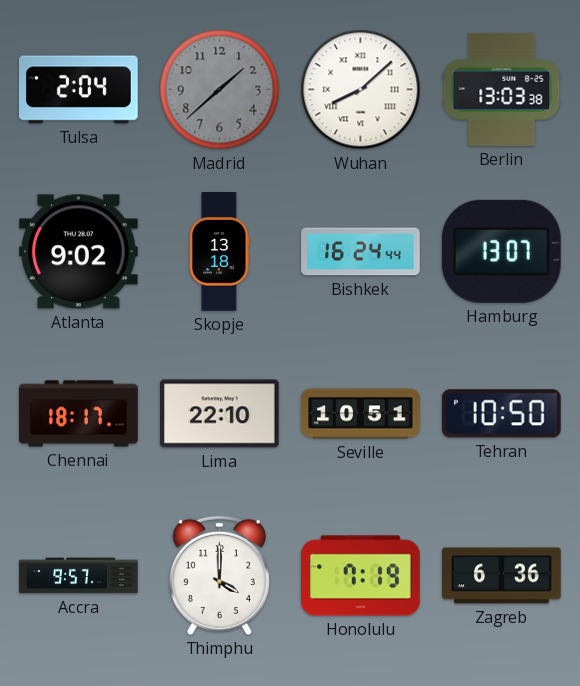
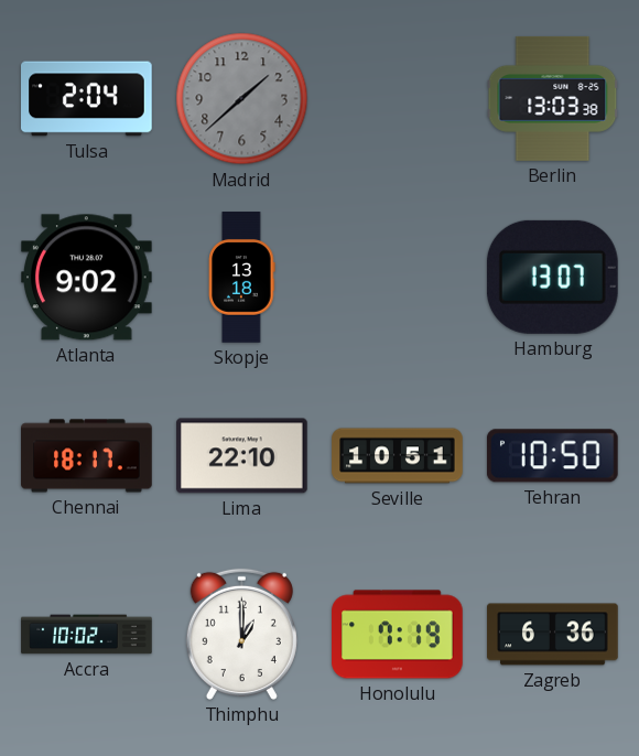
Wuhan: 8:08 -> none
Bishkek: 16:24 -> none
Accra: 9:57 -> 10:02
Thimphu: 4:00 -> 1:00
